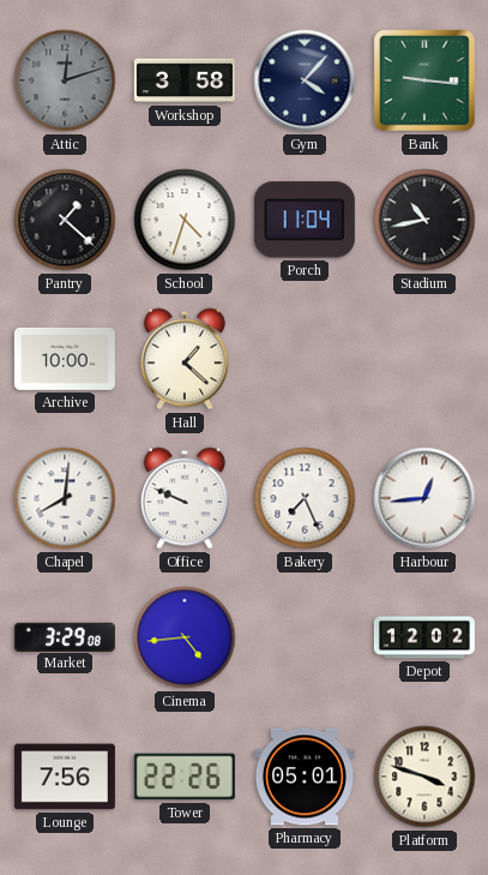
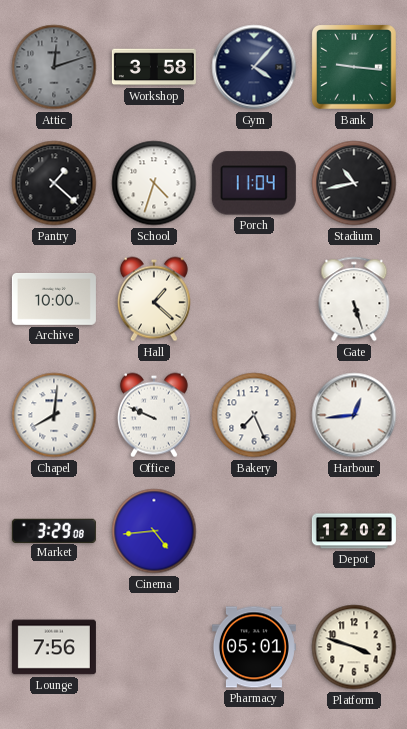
Gate: none -> 5:27
Tower: 22:26 -> none
